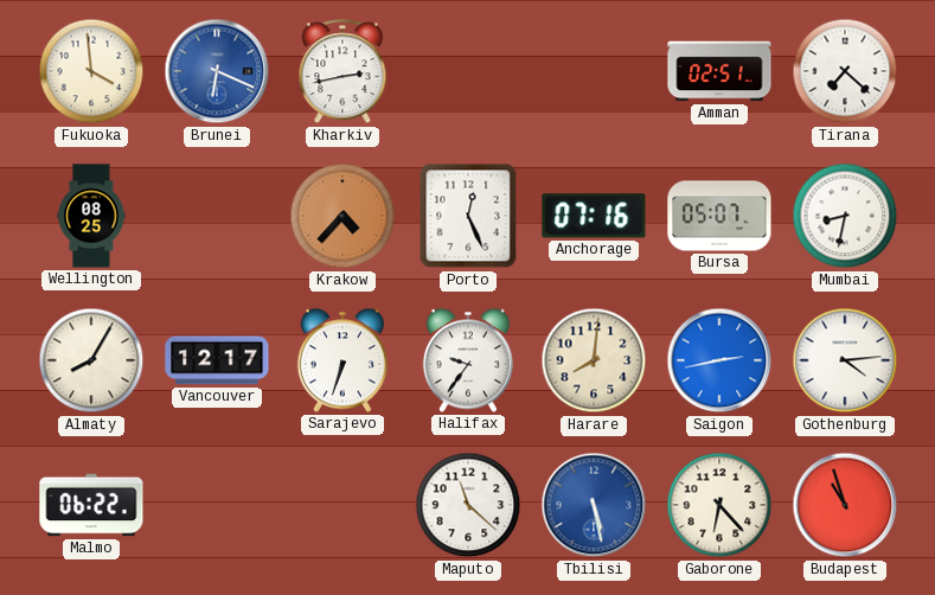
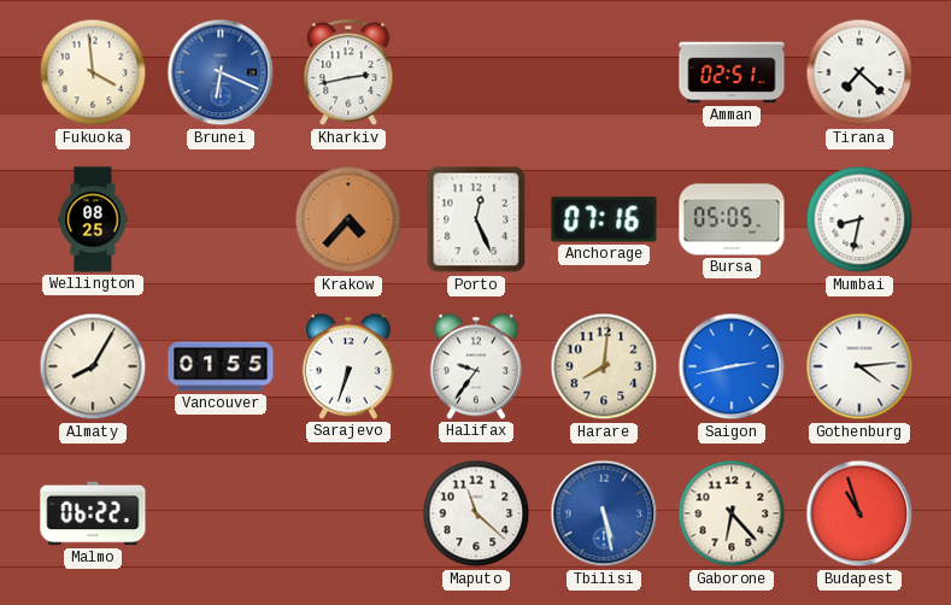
Bursa: 05:07 -> 05:05
Vancouver: 12:17 -> 01:55
